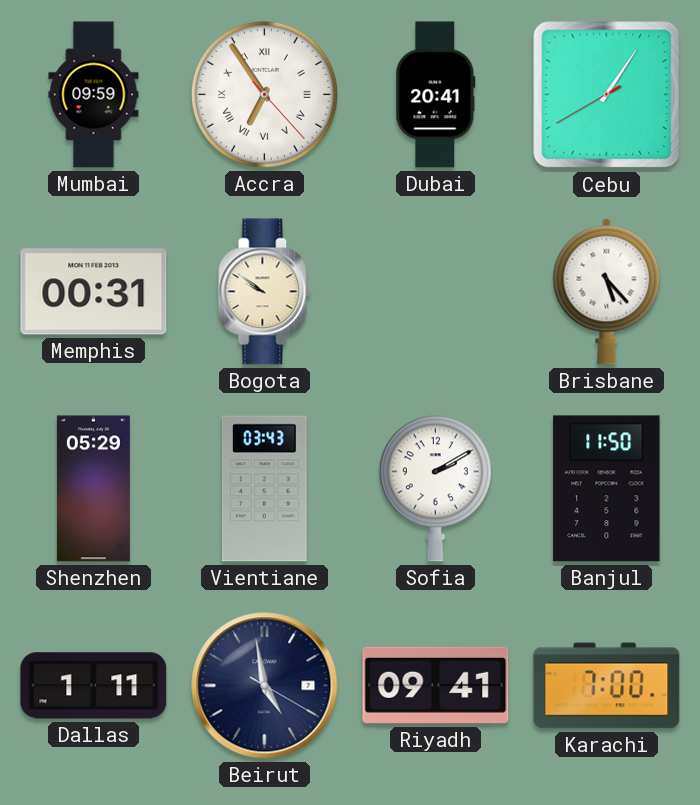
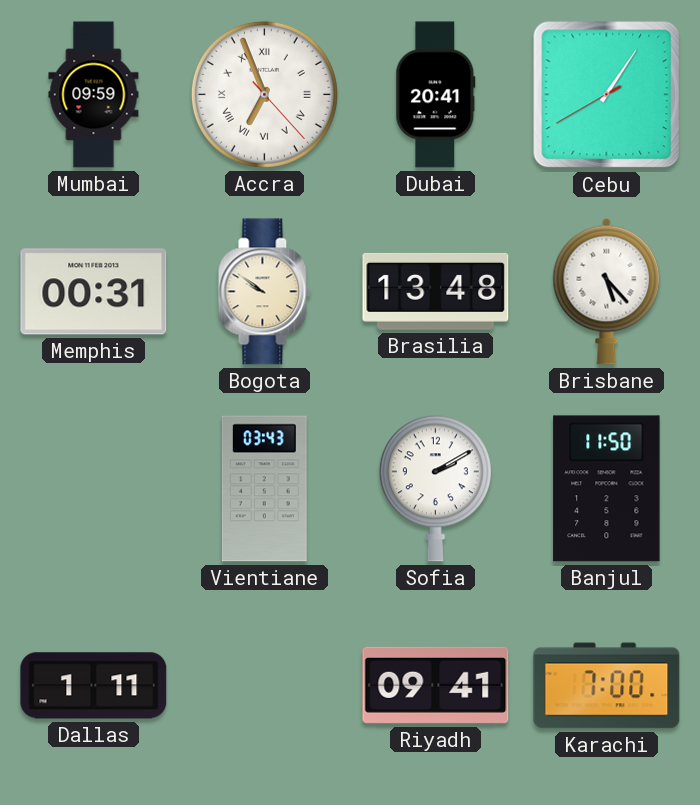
Accra: 6:54 -> 6:56
Brasilia: none -> 13:48
Shenzhen: 05:29 -> none
Beirut: 4:58 -> none
